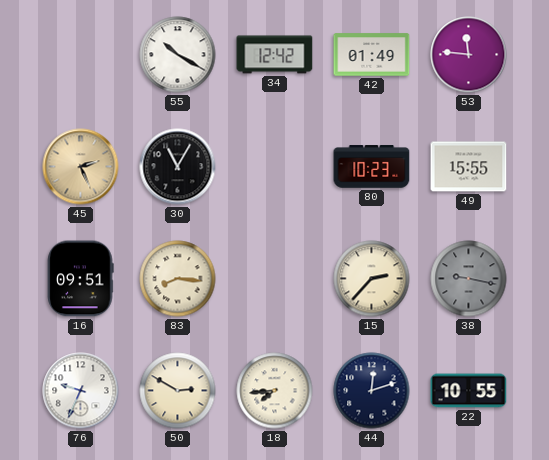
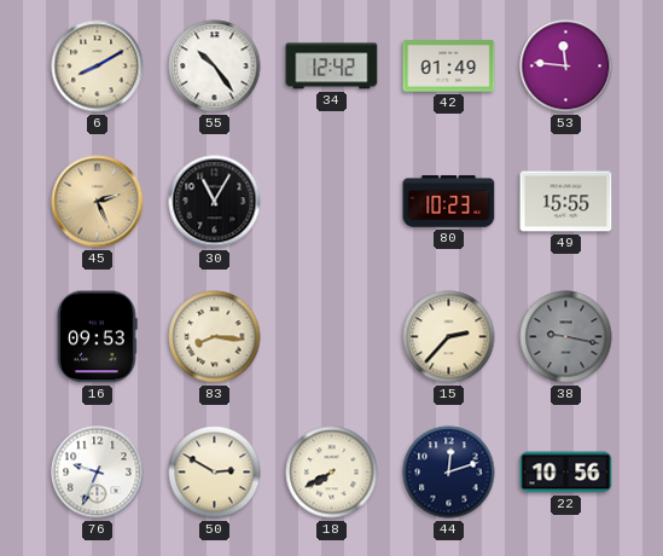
6: none -> 8:10
55: 10:20 -> 10:24
16: 09:51 -> 09:53
18: 7:44 -> 7:40
22: 10:55 -> 10:56
